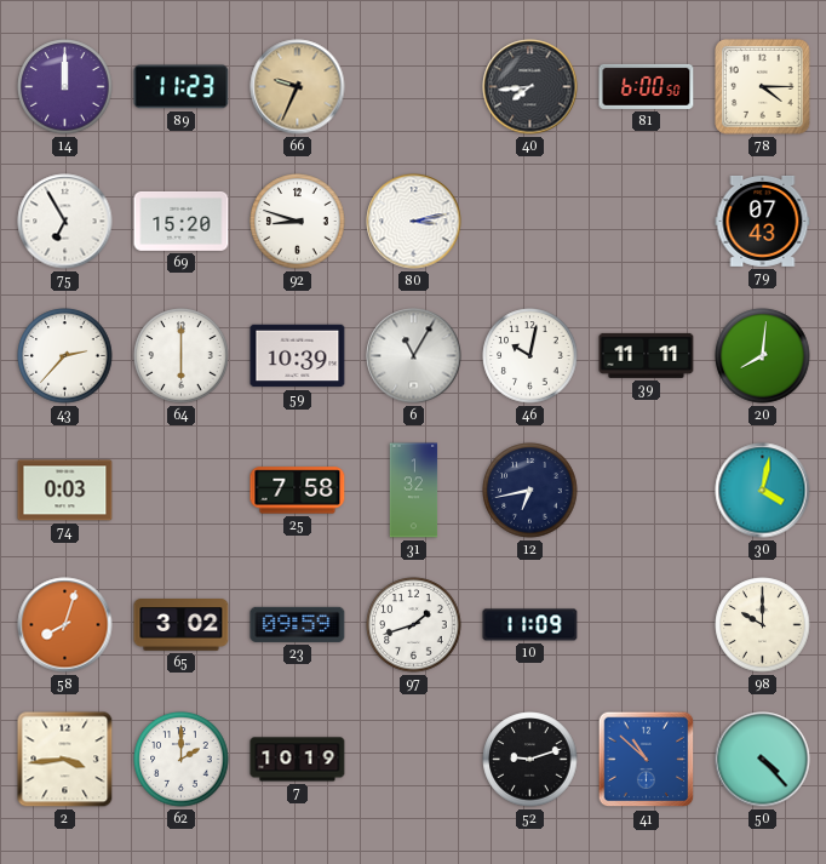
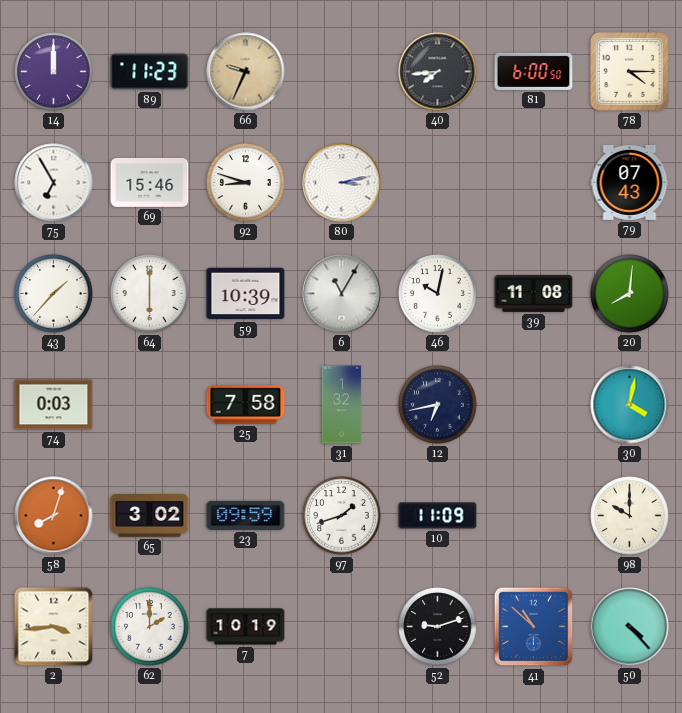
69: 15:20 -> 15:46
43: 2:37 -> 1:37
39: 11:11 -> 11:08
